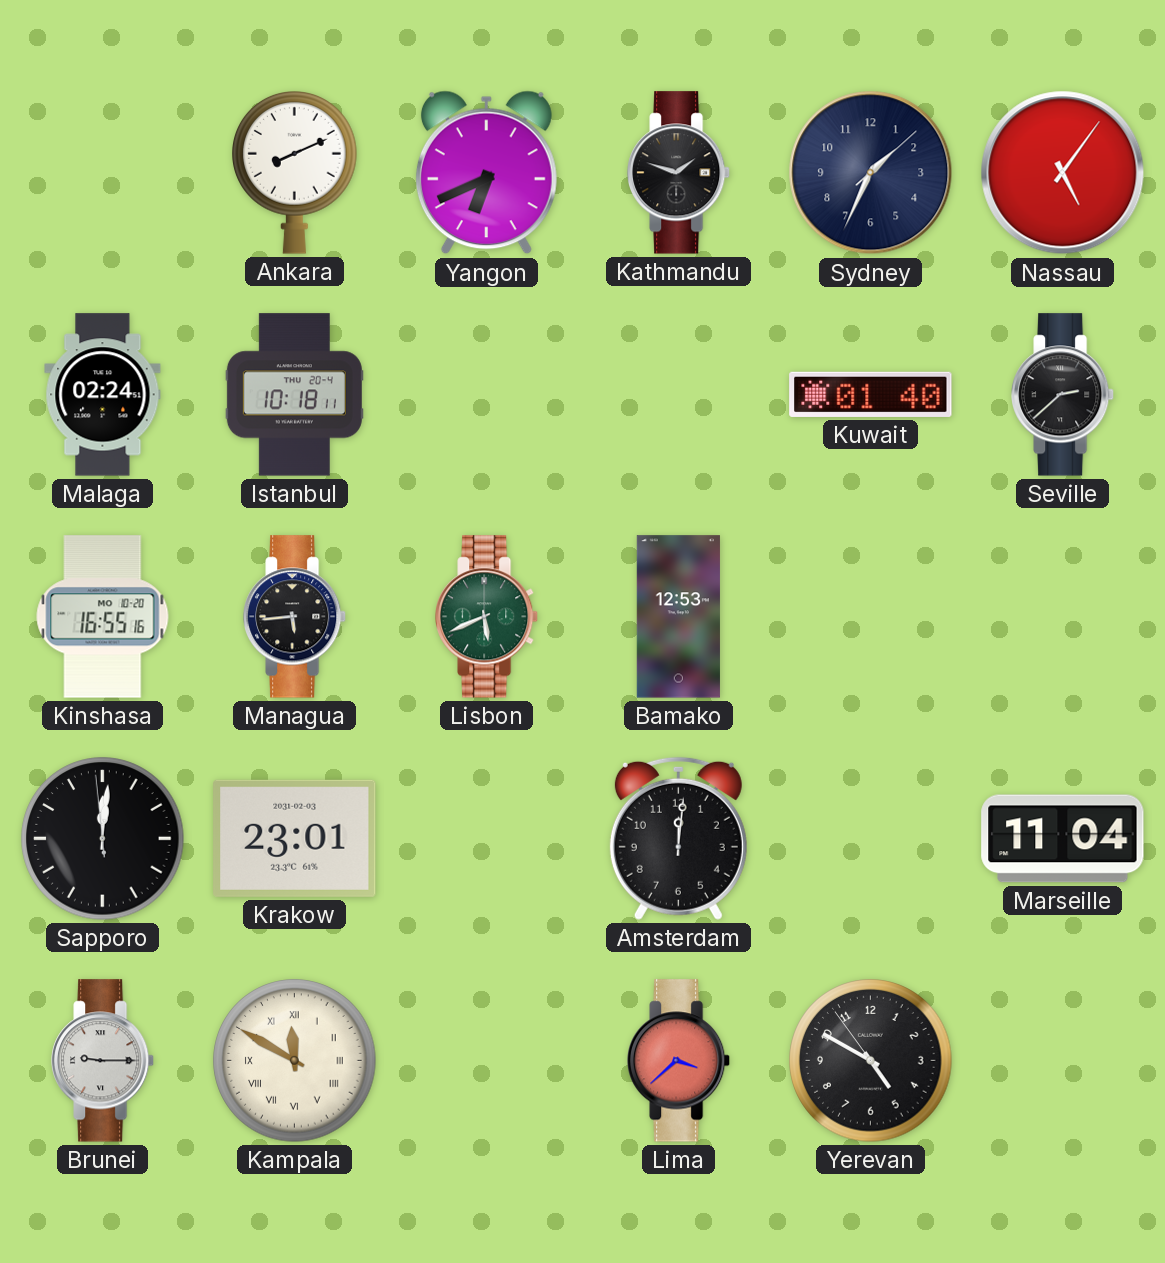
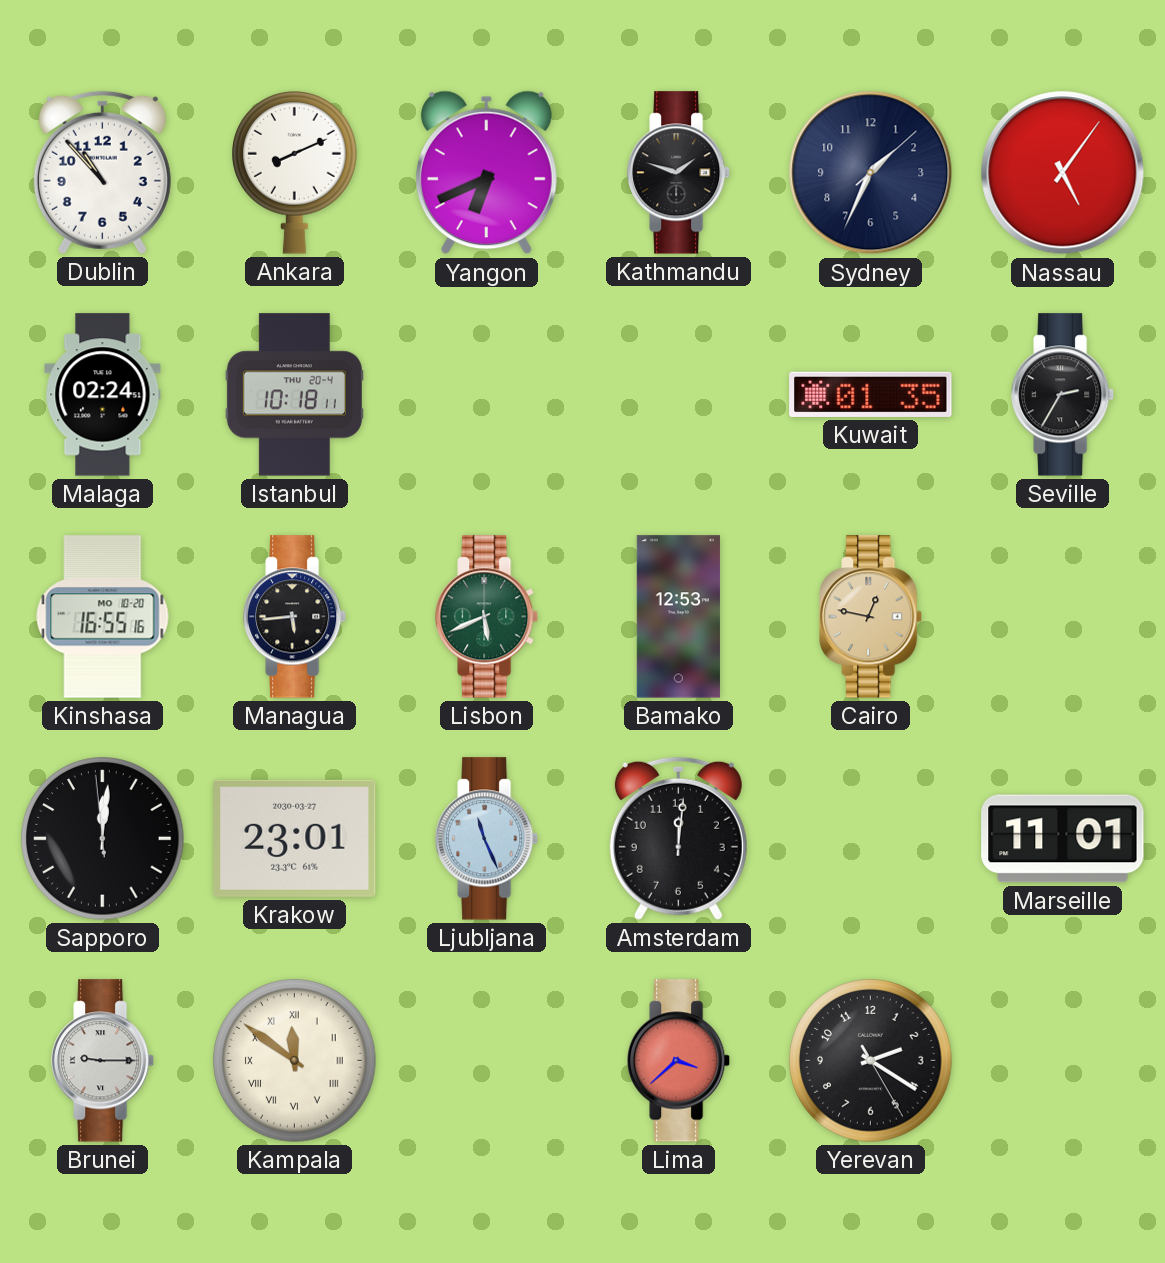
Dublin: none -> 10:53
Kuwait: 01:40 -> 01:35
Seville: 2:38 -> 2:35
Cairo: none -> 12:47
Krakow date: 2031-02-03 -> 2030-03-27
Ljubljana: none -> 11:26
Marseille: 11:04 -> 11:01
Kampala: 11:50 -> 11:51
Yerevan: 4:49 -> 2:20
